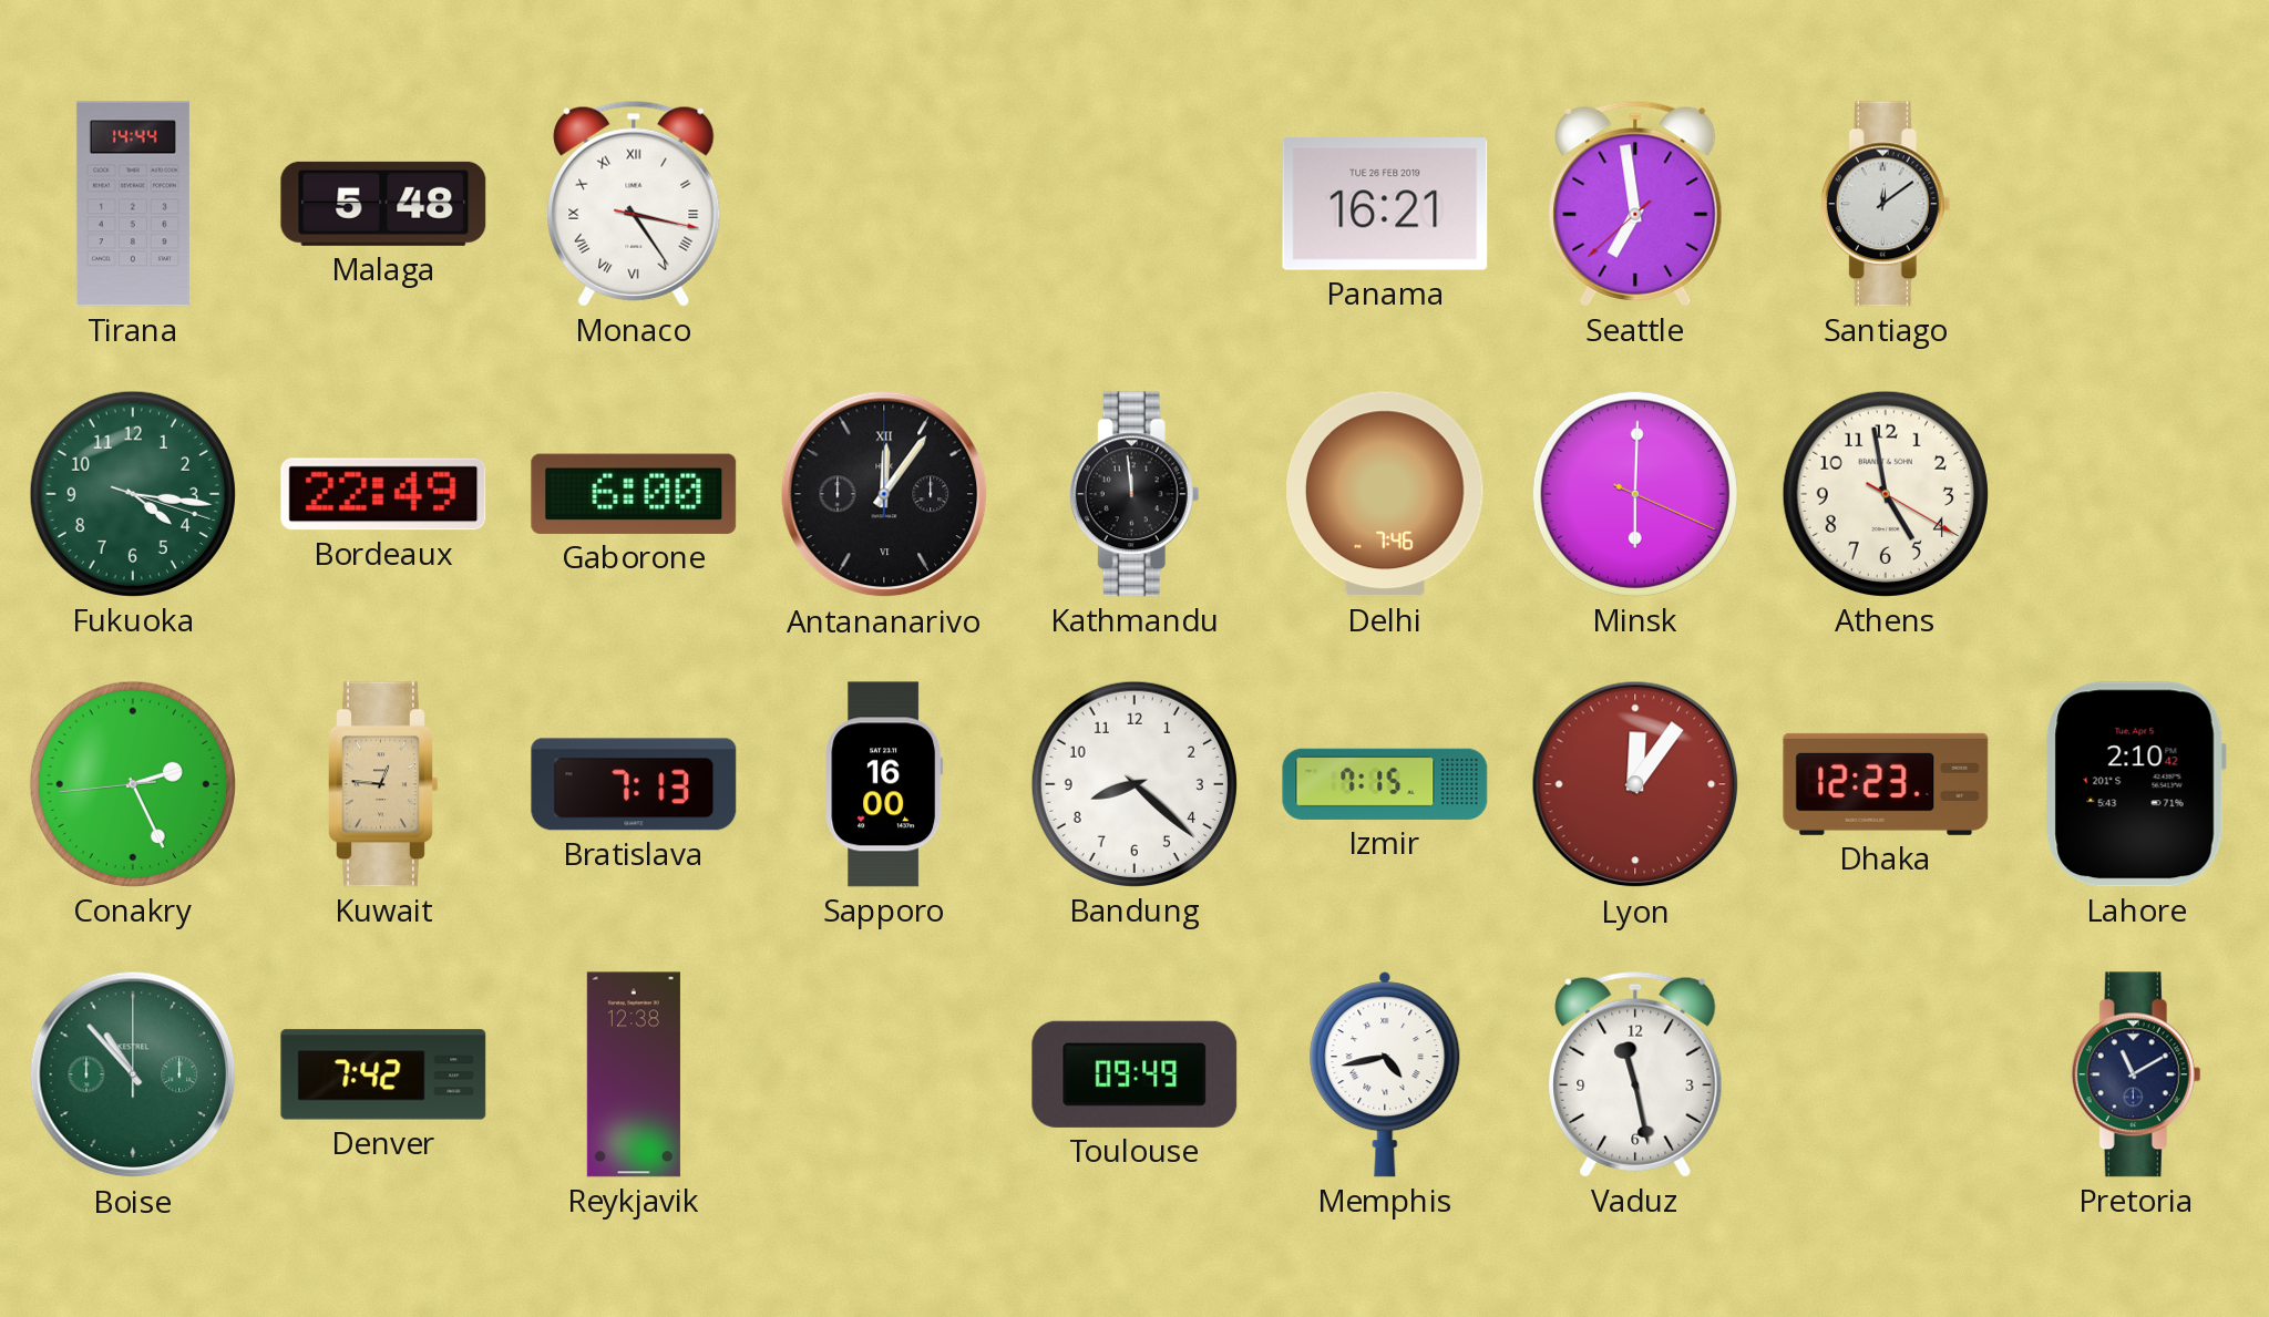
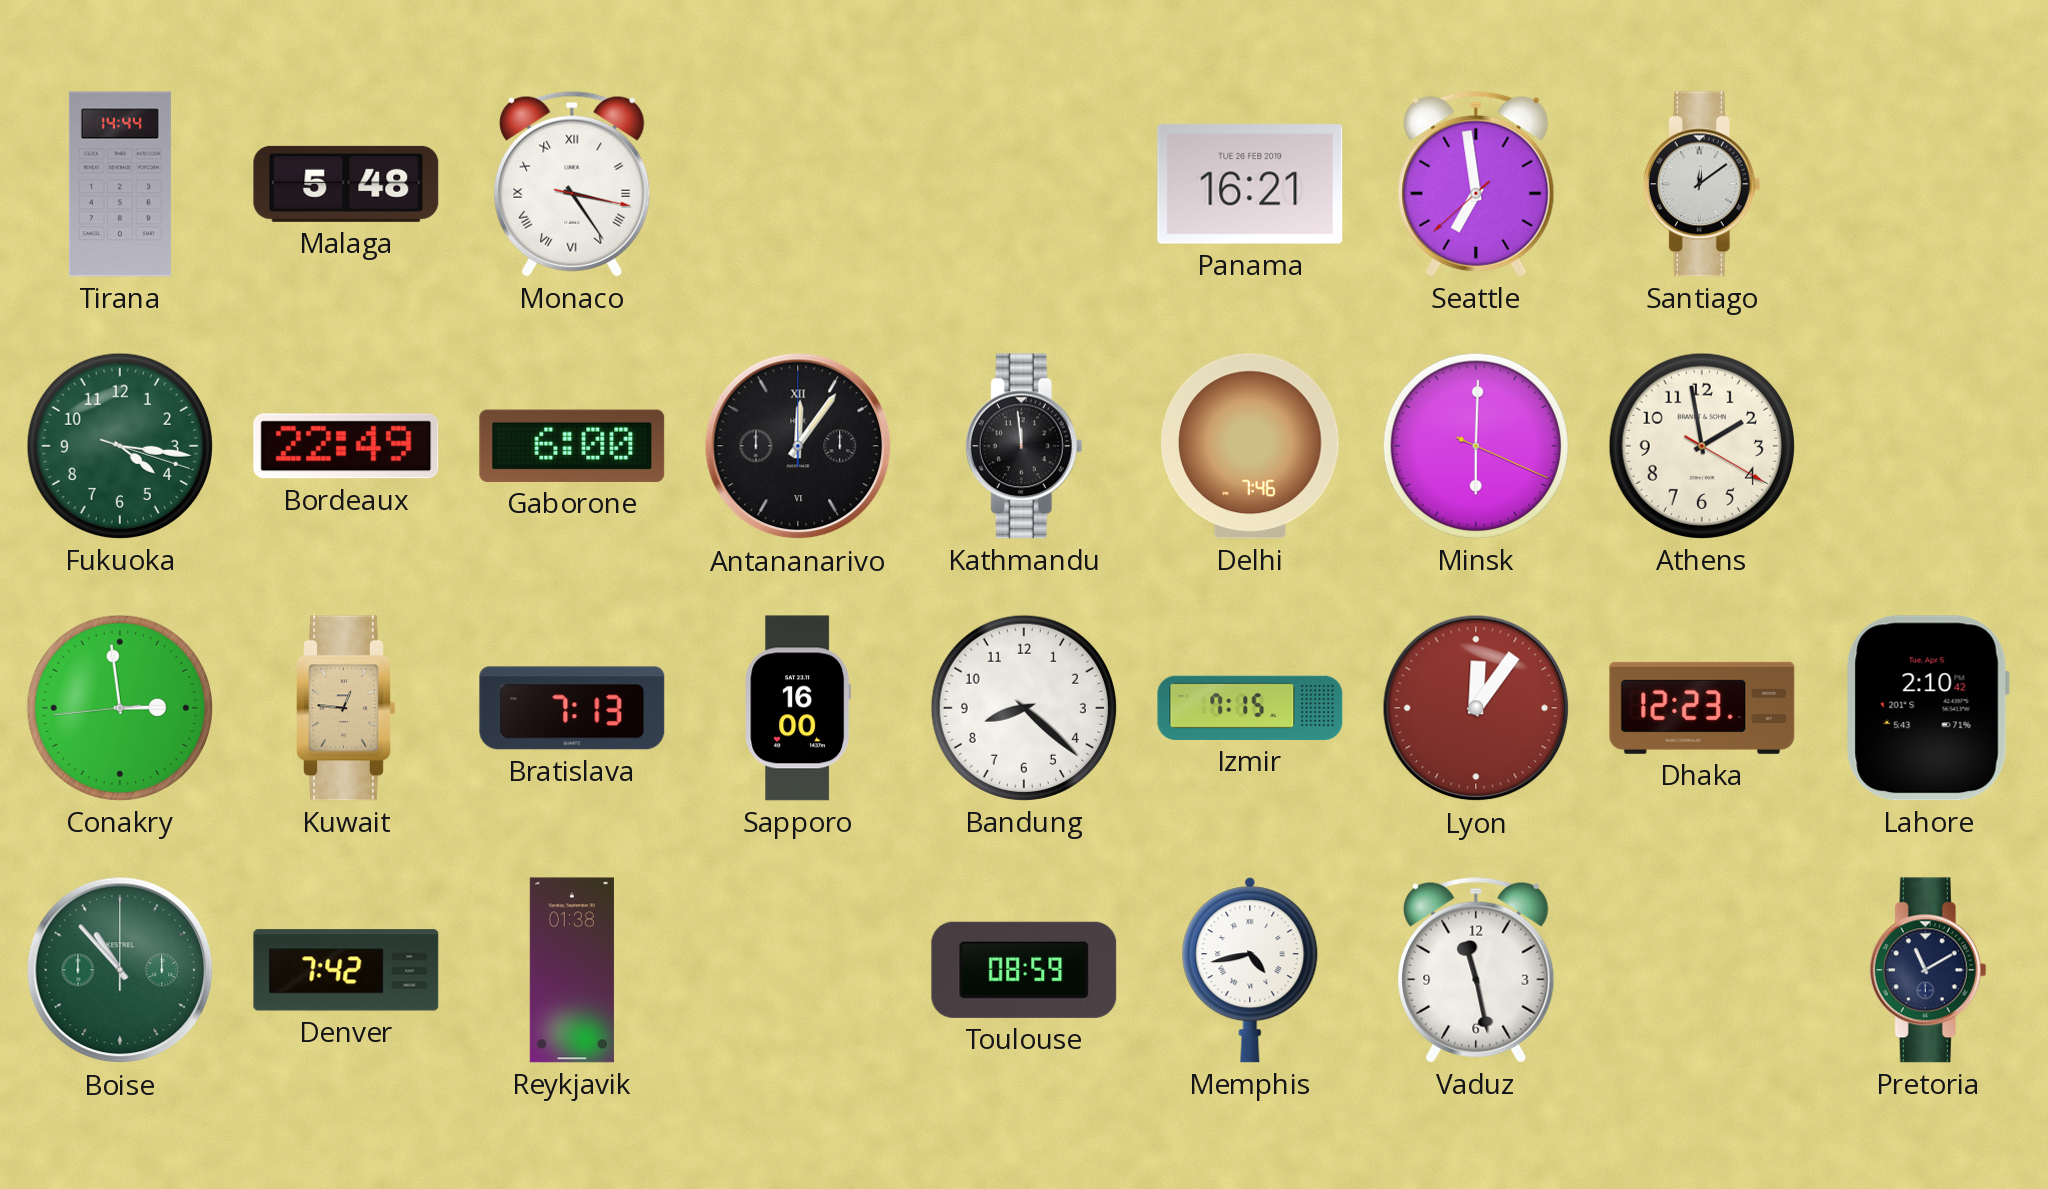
Athens: 4:58 -> 1:58
Conakry: 2:25 -> 2:58
Reykjavik: 12:38 -> 01:38
Toulouse: 09:49 -> 08:59
